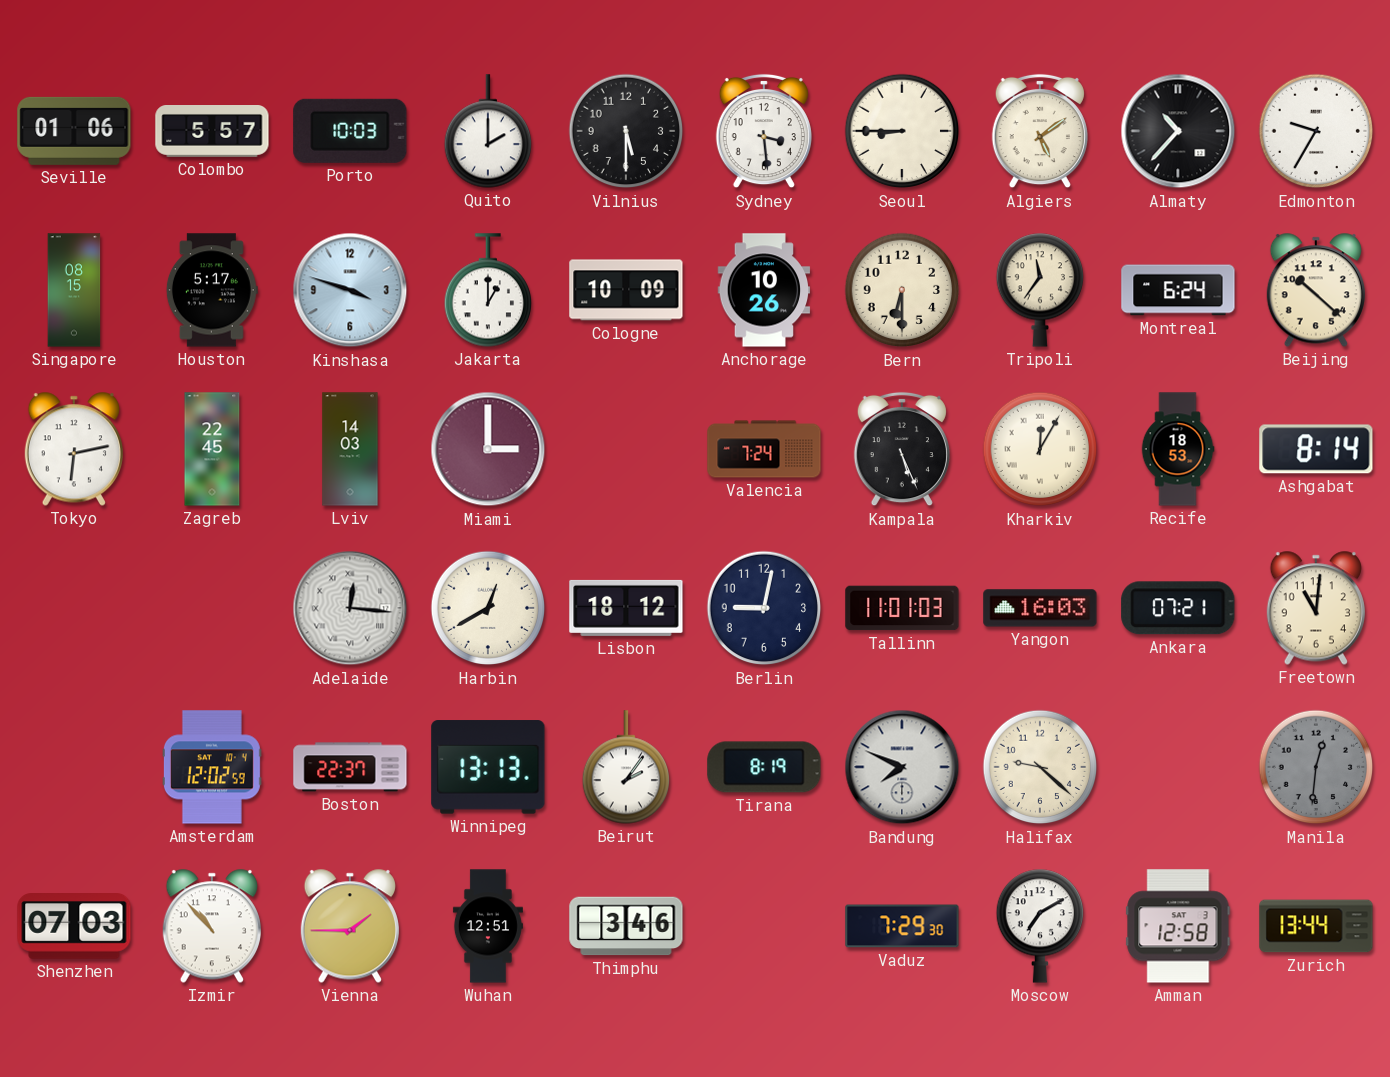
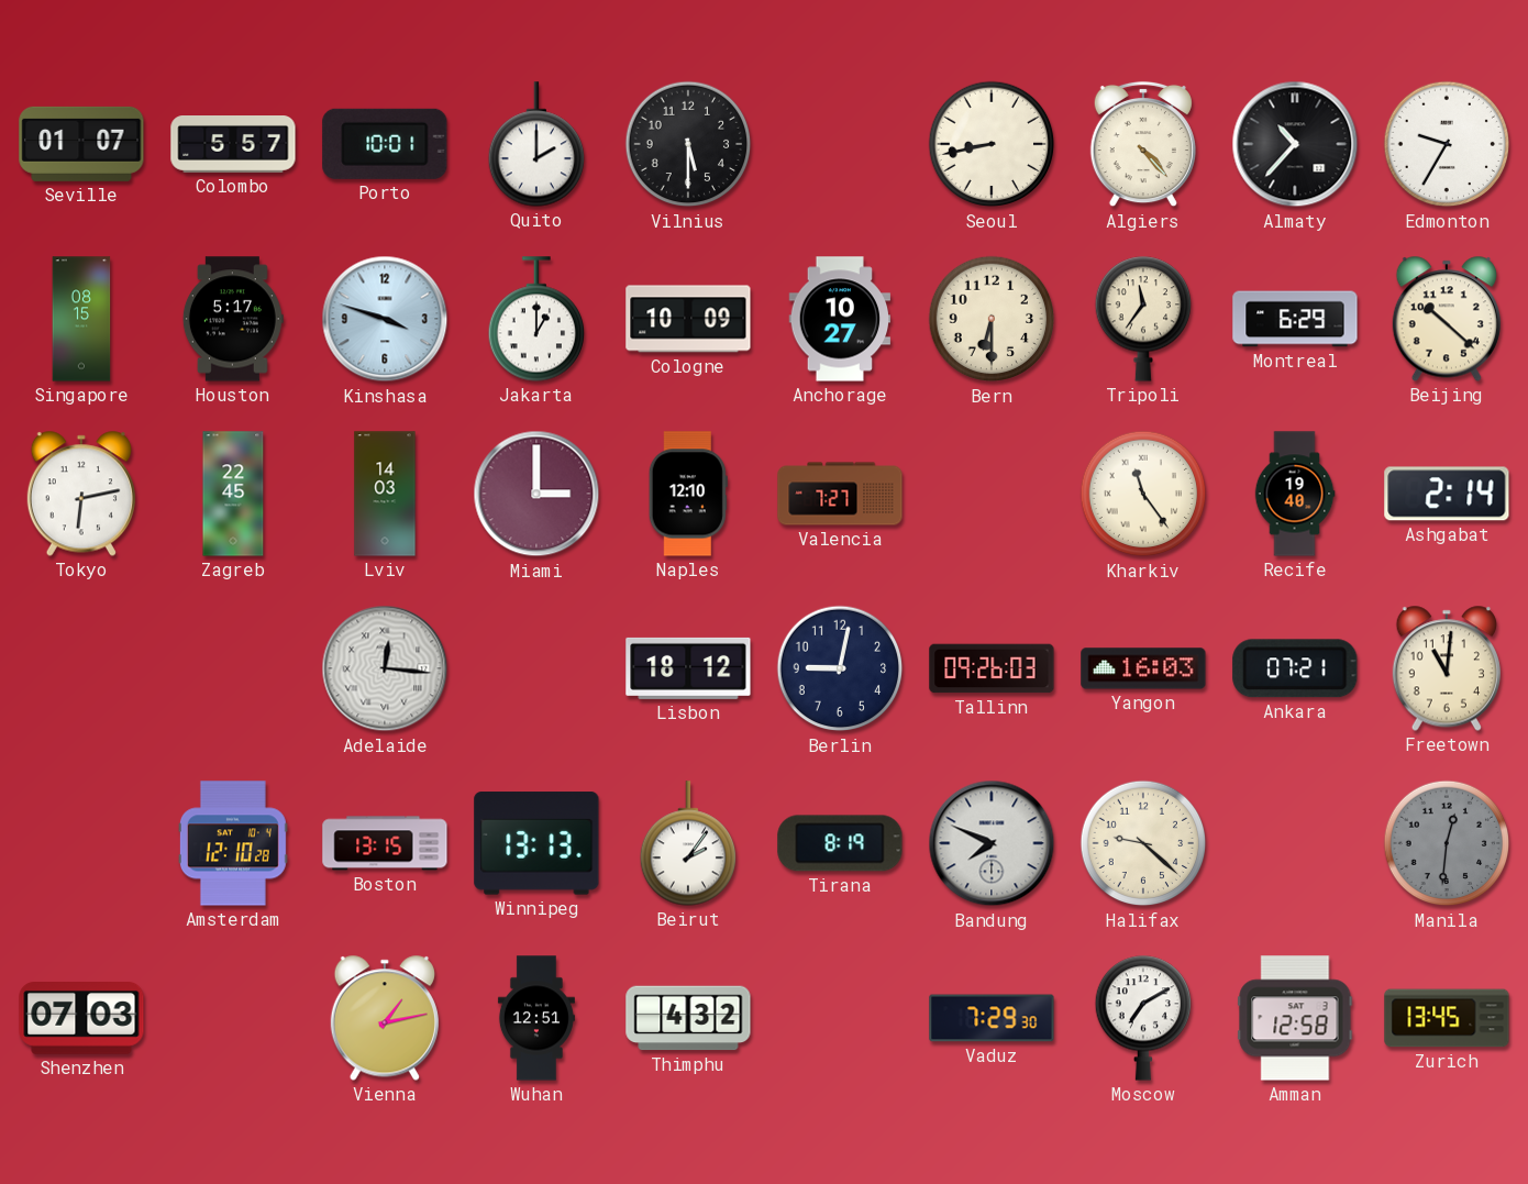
Seville: 01:06 -> 01:07
Porto: 10:03 -> 10:01
Sydney: 3:29 -> none
Seoul: 8:45 -> 8:43
Algiers: 5:09 -> 4:23
Anchorage: 10:26 -> 10:27
Montreal: 6:24 -> 6:29
Naples: none -> 12:10
Valencia: 7:24 -> 7:27
Kampala: 5:26 -> none
Kharkiv: 12:05 -> 11:24
Recife: 18:53 -> 19:40
Ashgabat: 8:14 -> 2:14
Harbin: 12:40 -> none
Tallinn: 11:01 -> 09:26
Amsterdam: 12:02 -> 12:10
Boston: 22:37 -> 13:15
Izmir: 10:53 -> none
Vienna: 1:45 -> 1:13
Thimphu: 3:46 -> 4:32
Zurich: 13:44 -> 13:45
